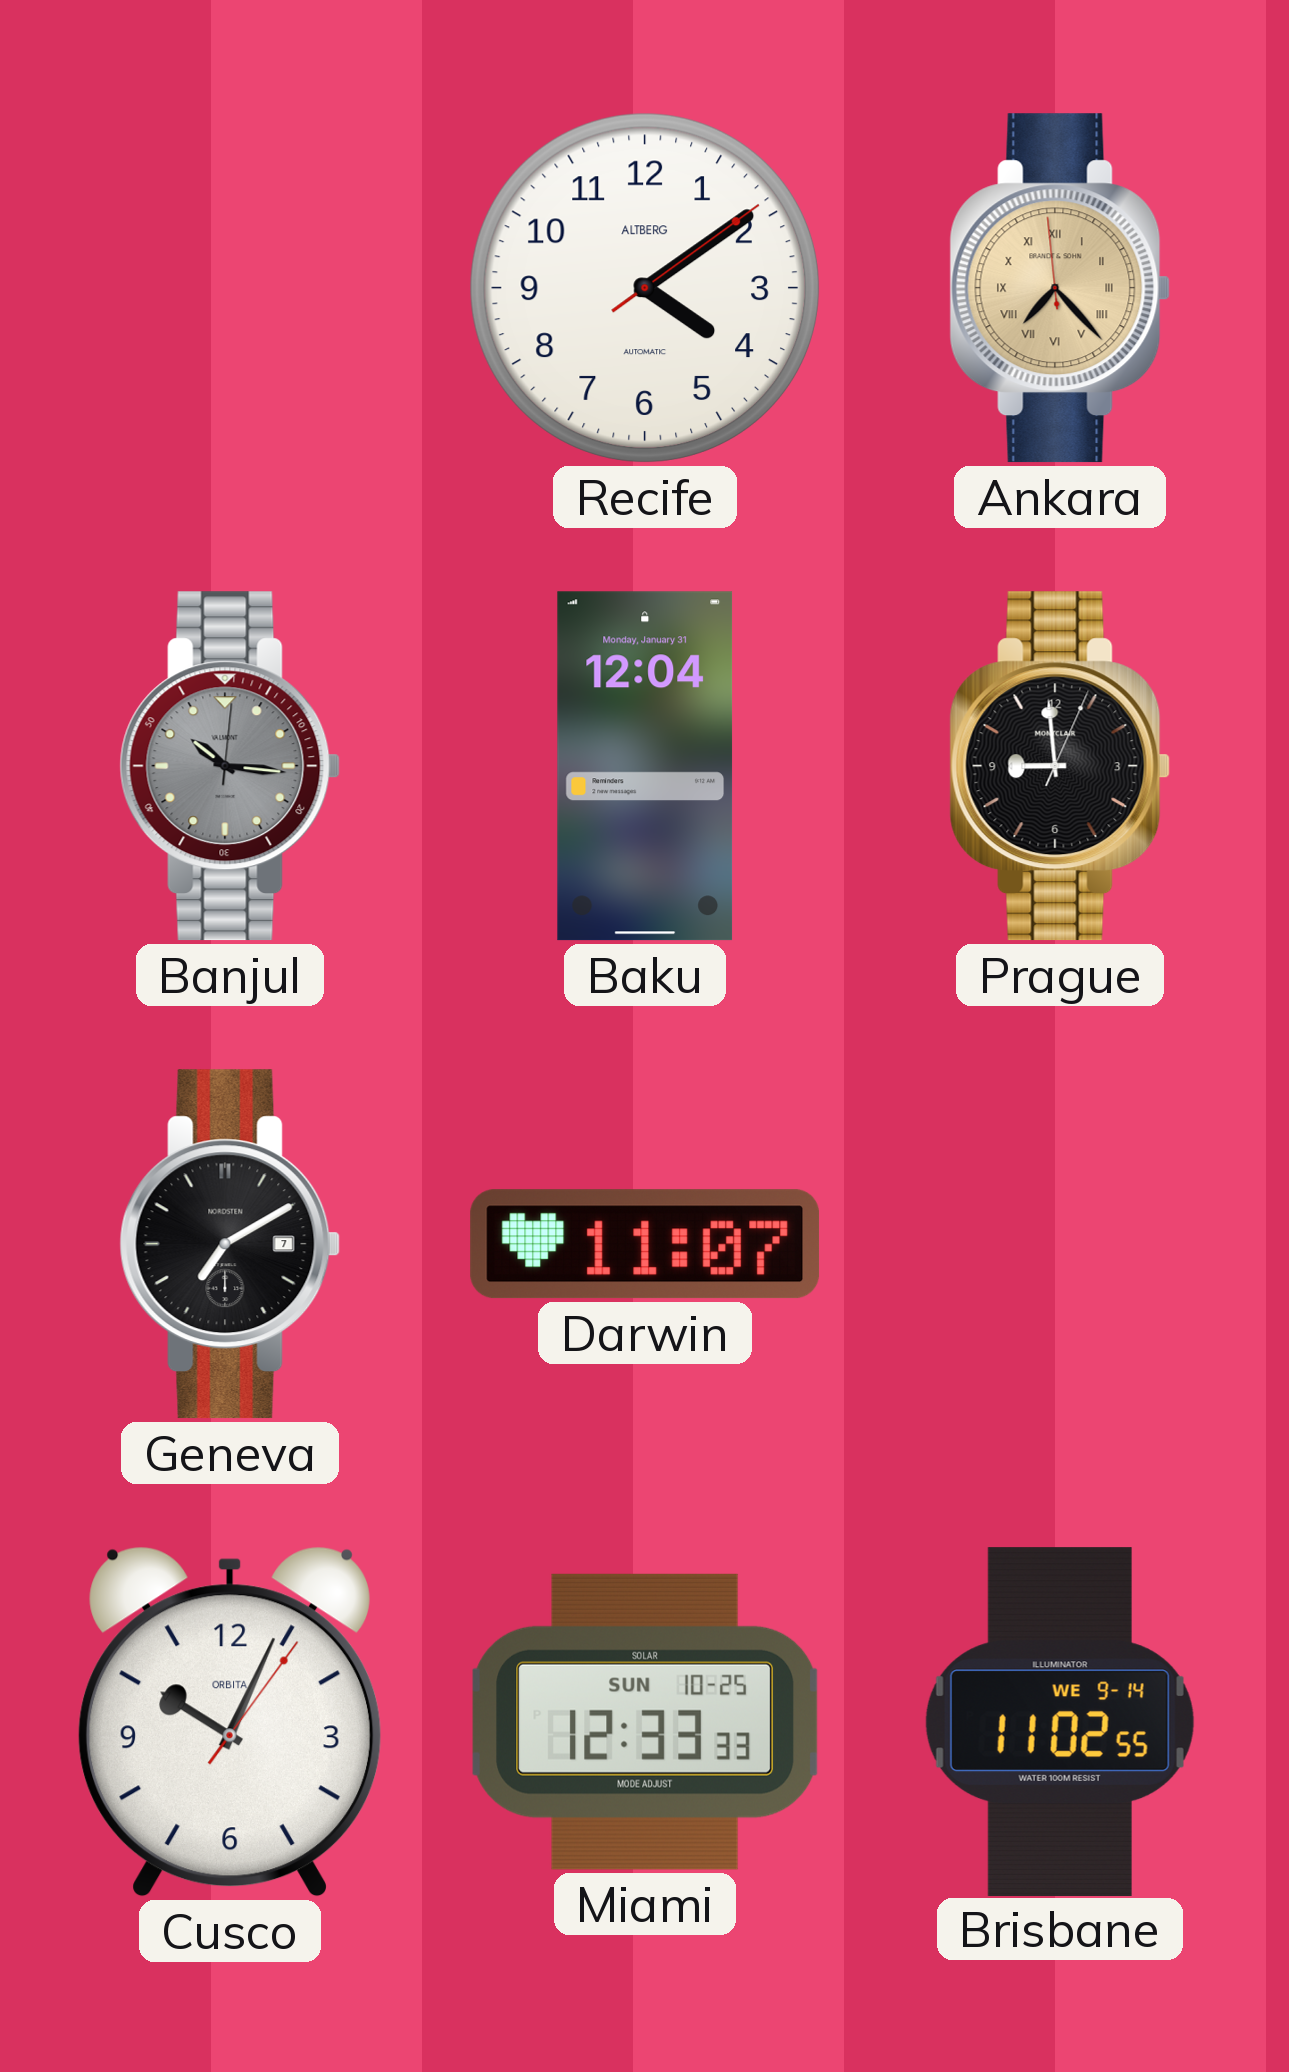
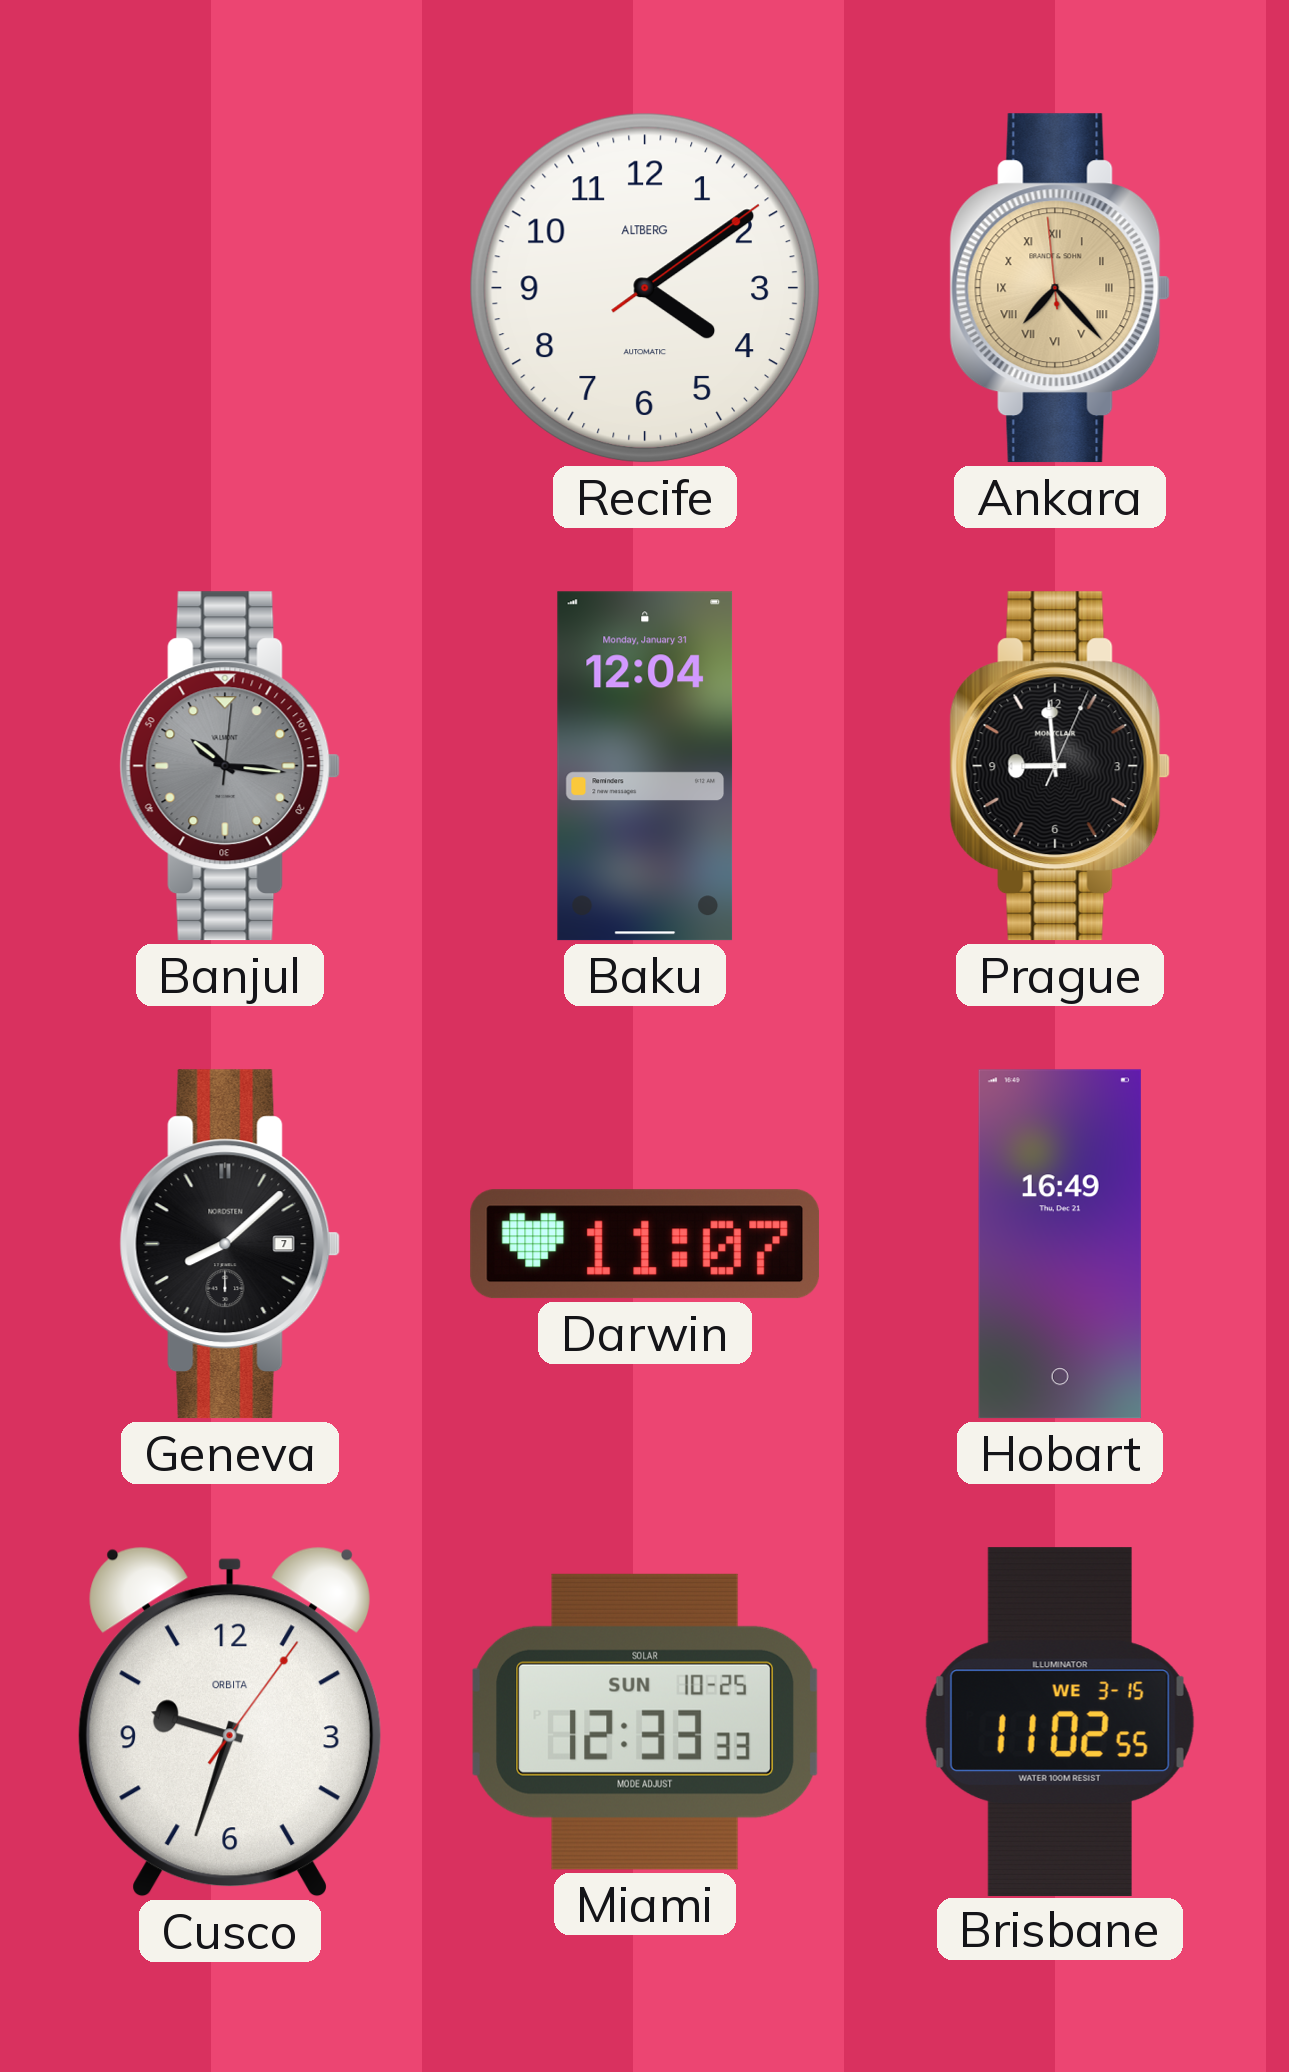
Geneva: 7:10 -> 8:08
Hobart: none -> 16:49
Cusco: 10:04 -> 9:33
Brisbane date: WE 9-14 -> WE 3-15
